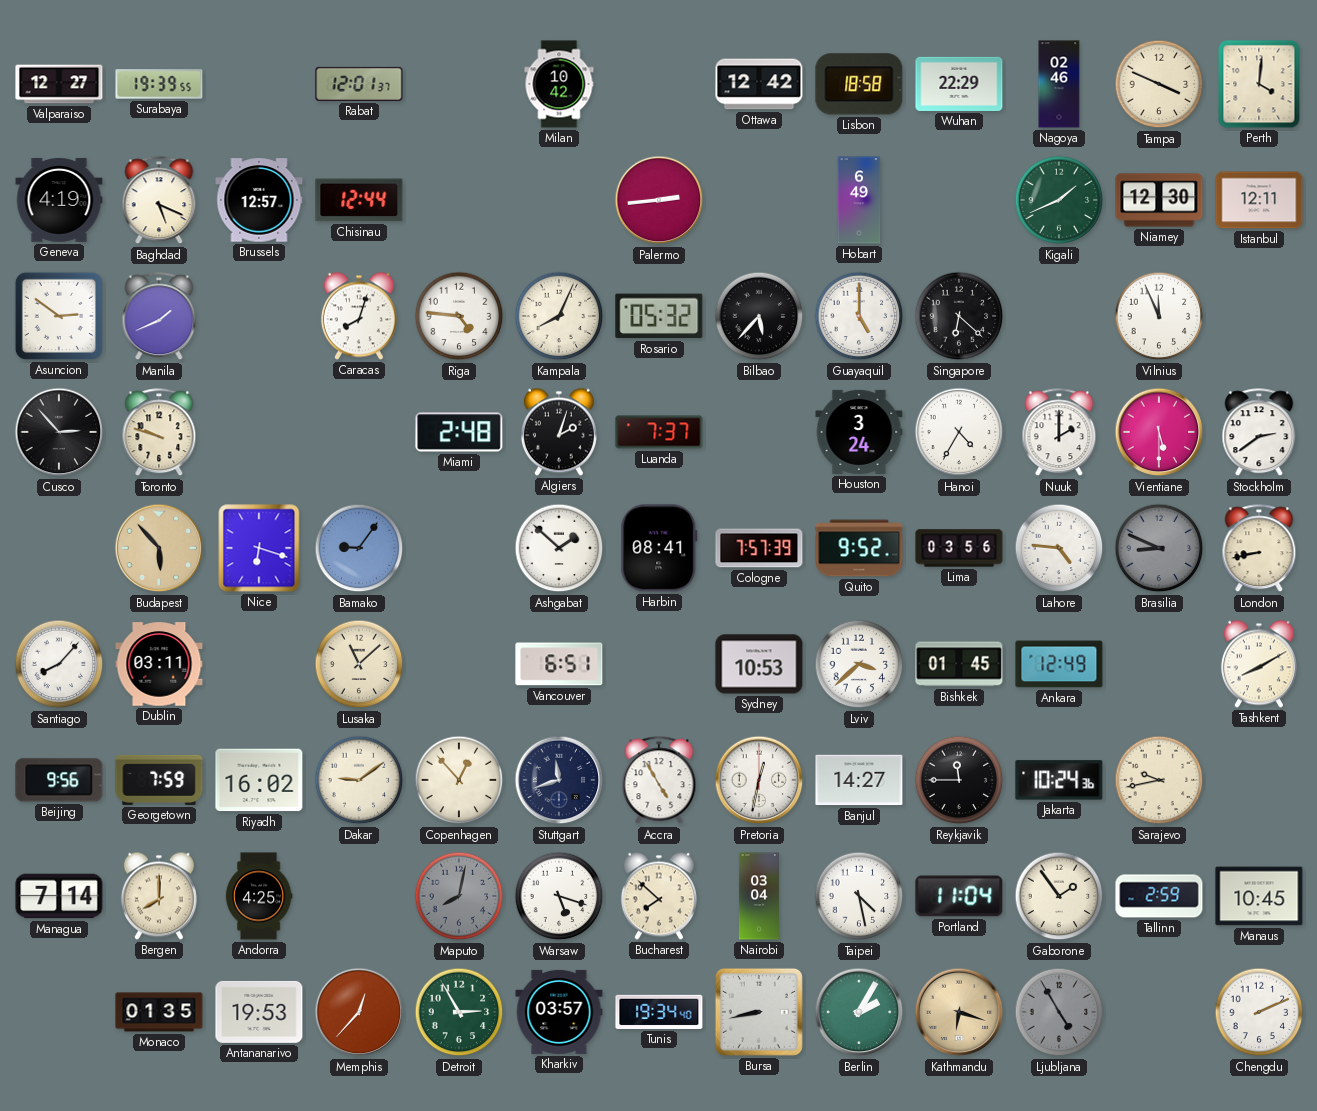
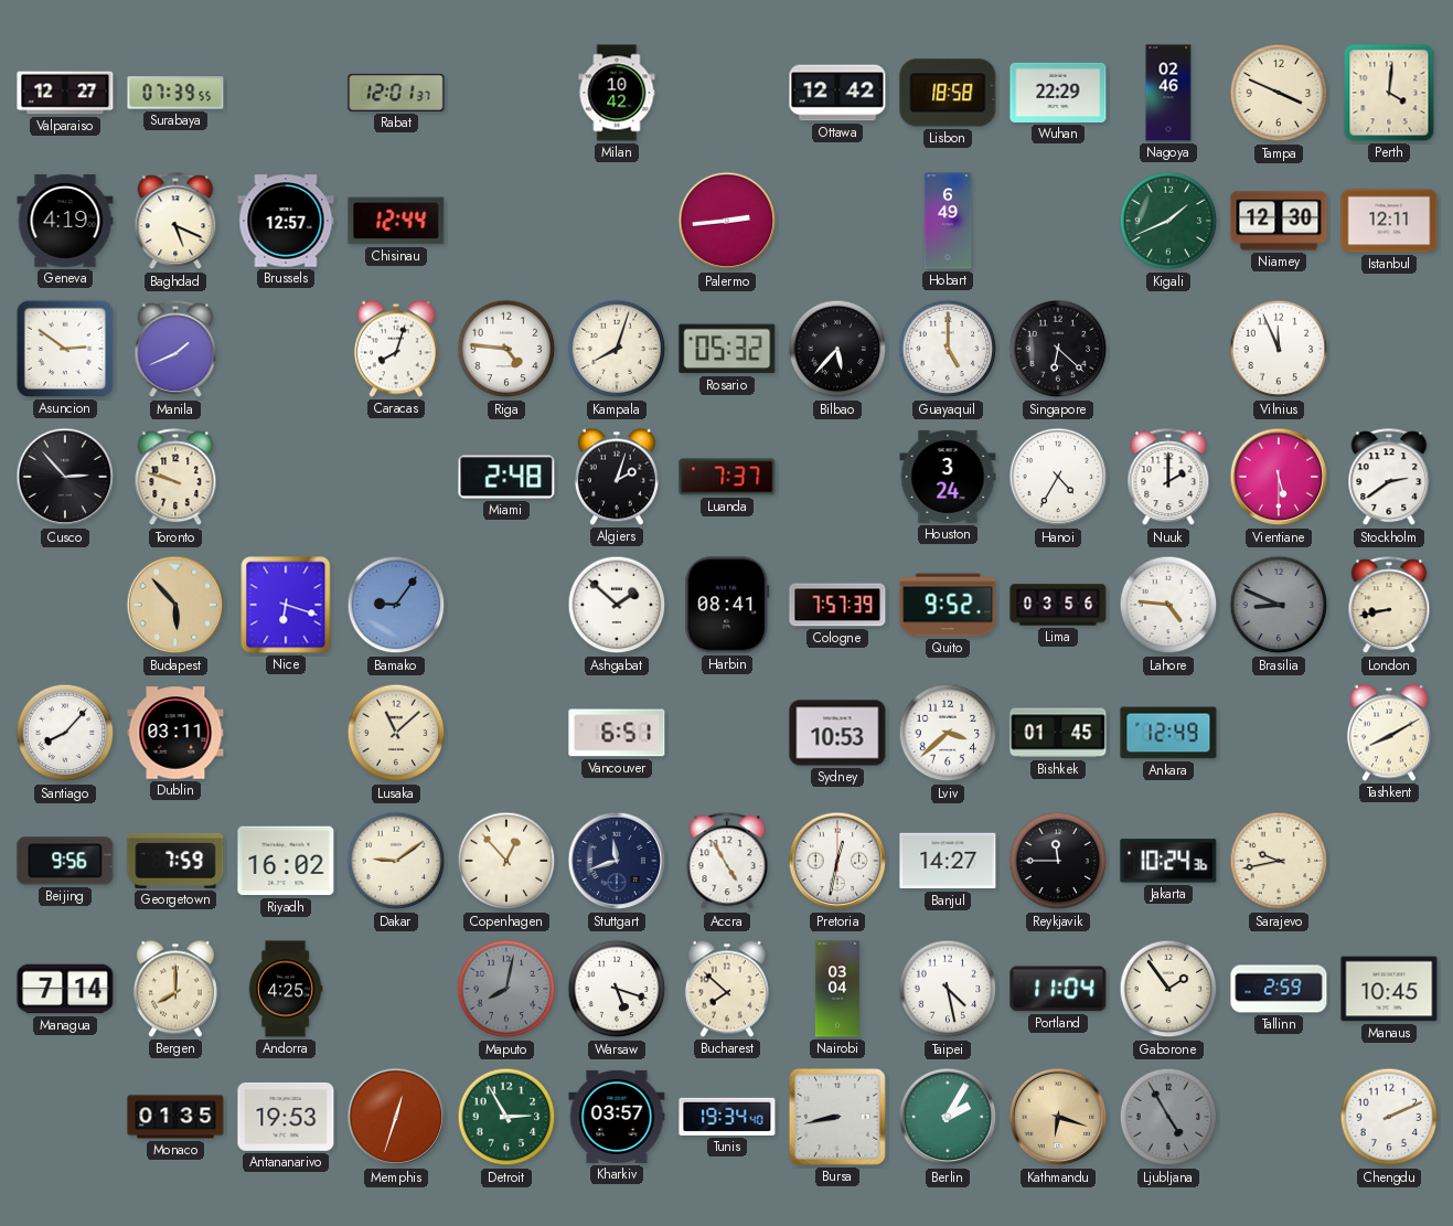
Surabaya: 19:39 -> 07:39
Kampala: 8:04 -> 8:03
Memphis: 12:37 -> 12:33
